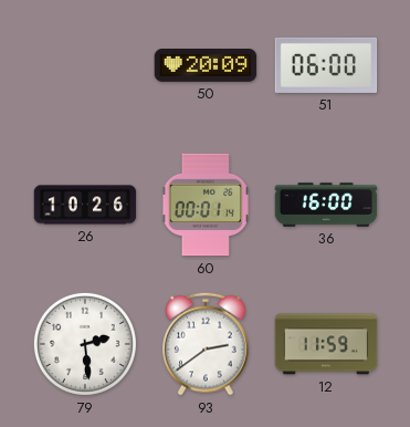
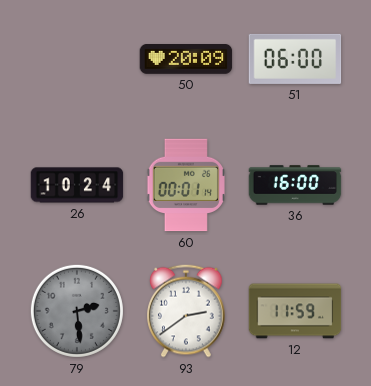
26: 10:26 -> 10:24
79 dial: white -> grey
